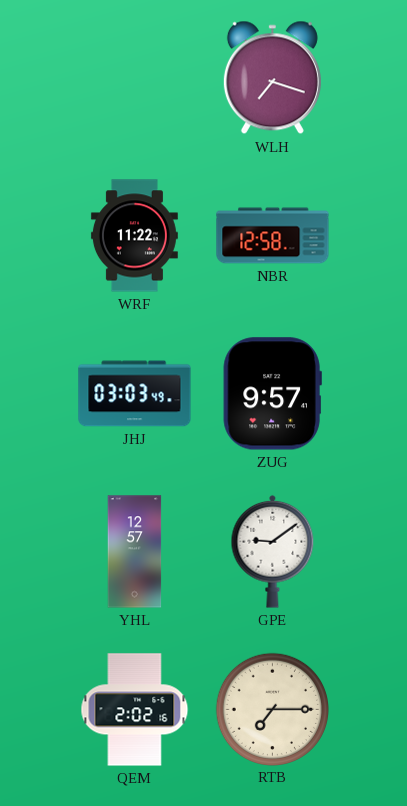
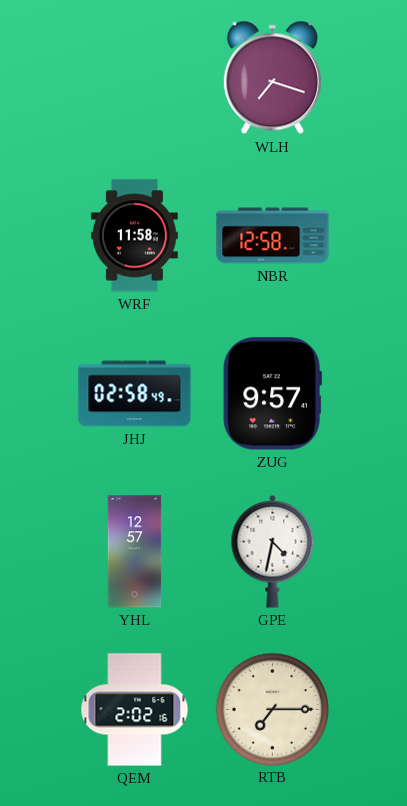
WRF: 11:22 -> 11:58
JHJ: 03:03 -> 02:58
GPE: 9:09 -> 4:32
